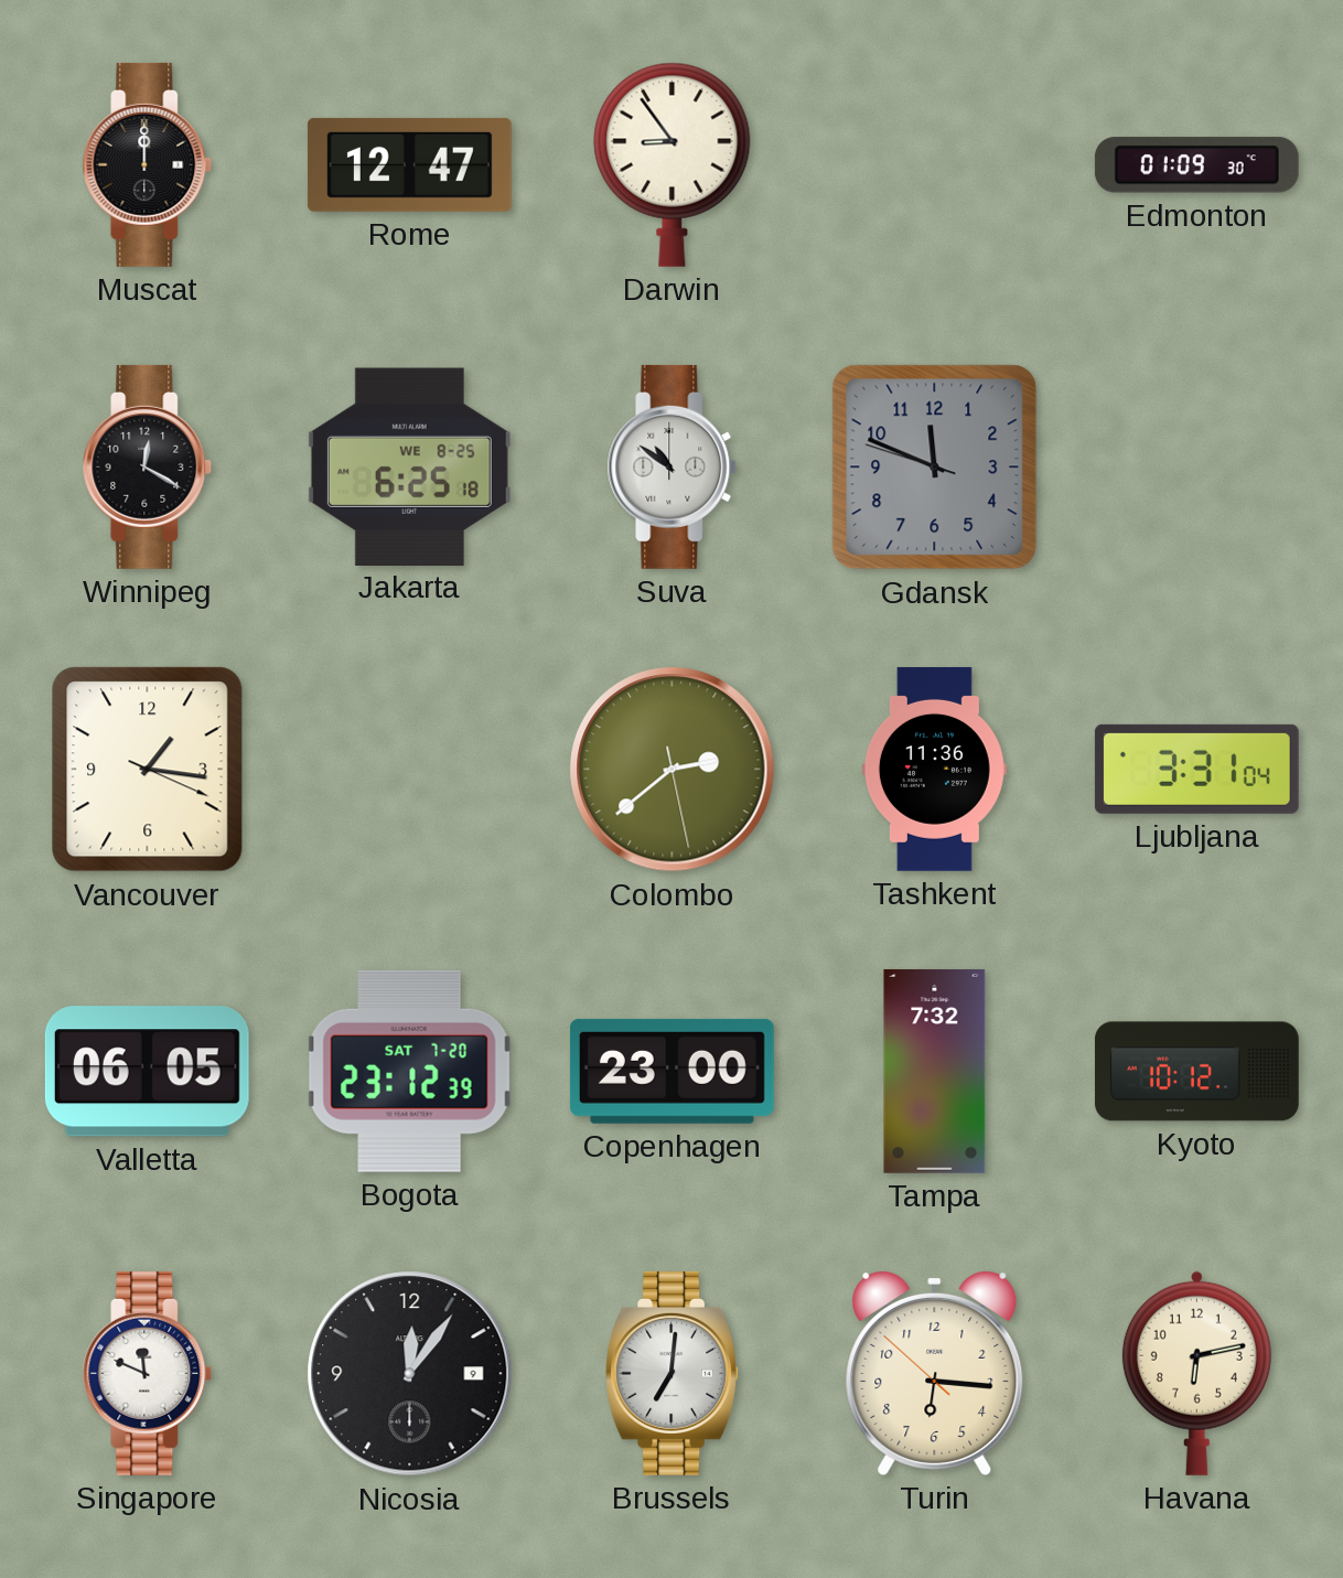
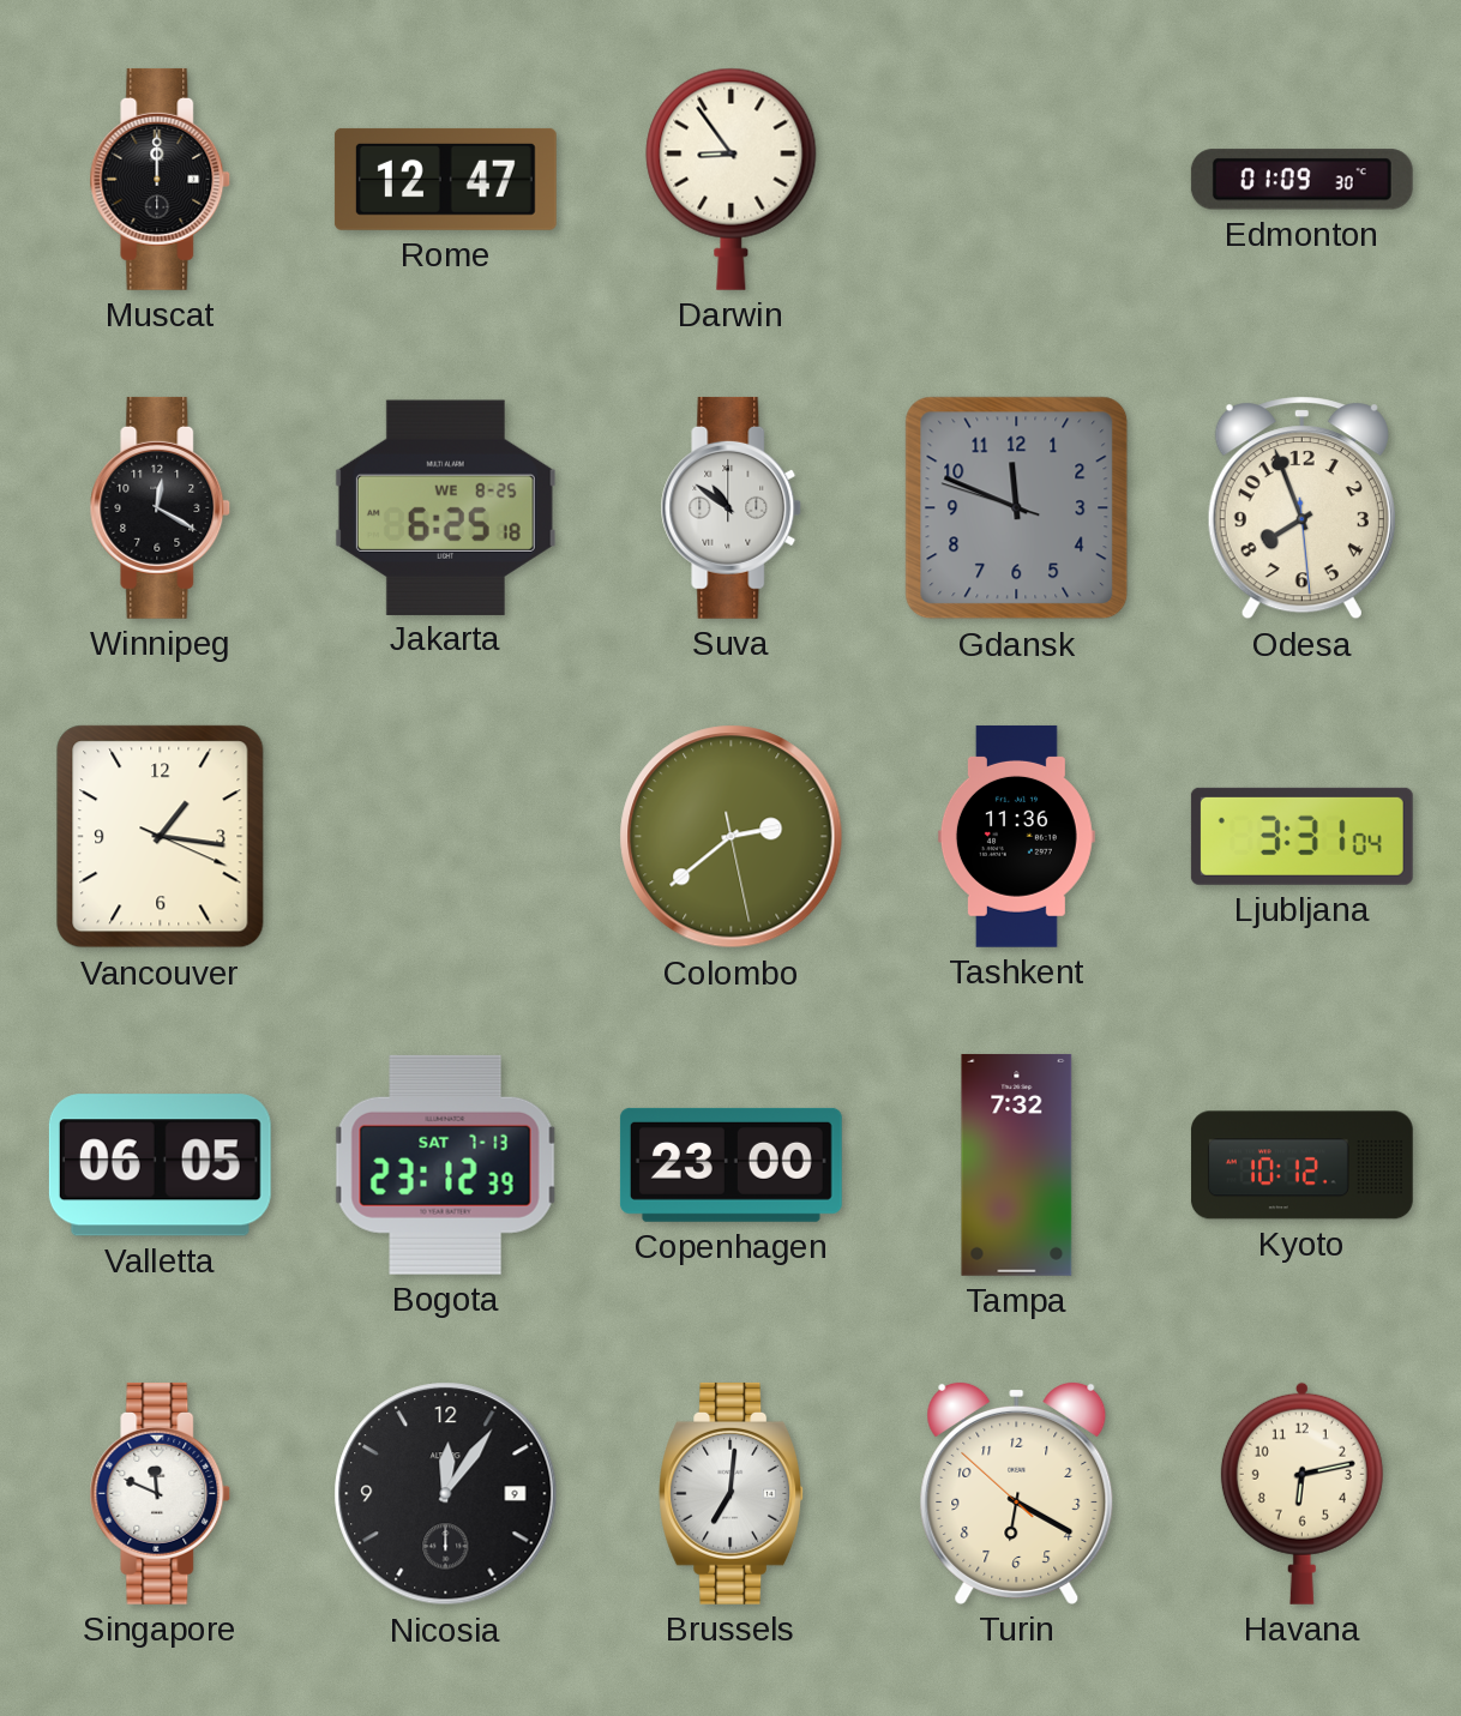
Odesa: none -> 7:56
Bogota date: SAT 7-20 -> SAT 7-13
Turin: 6:15 -> 6:19
